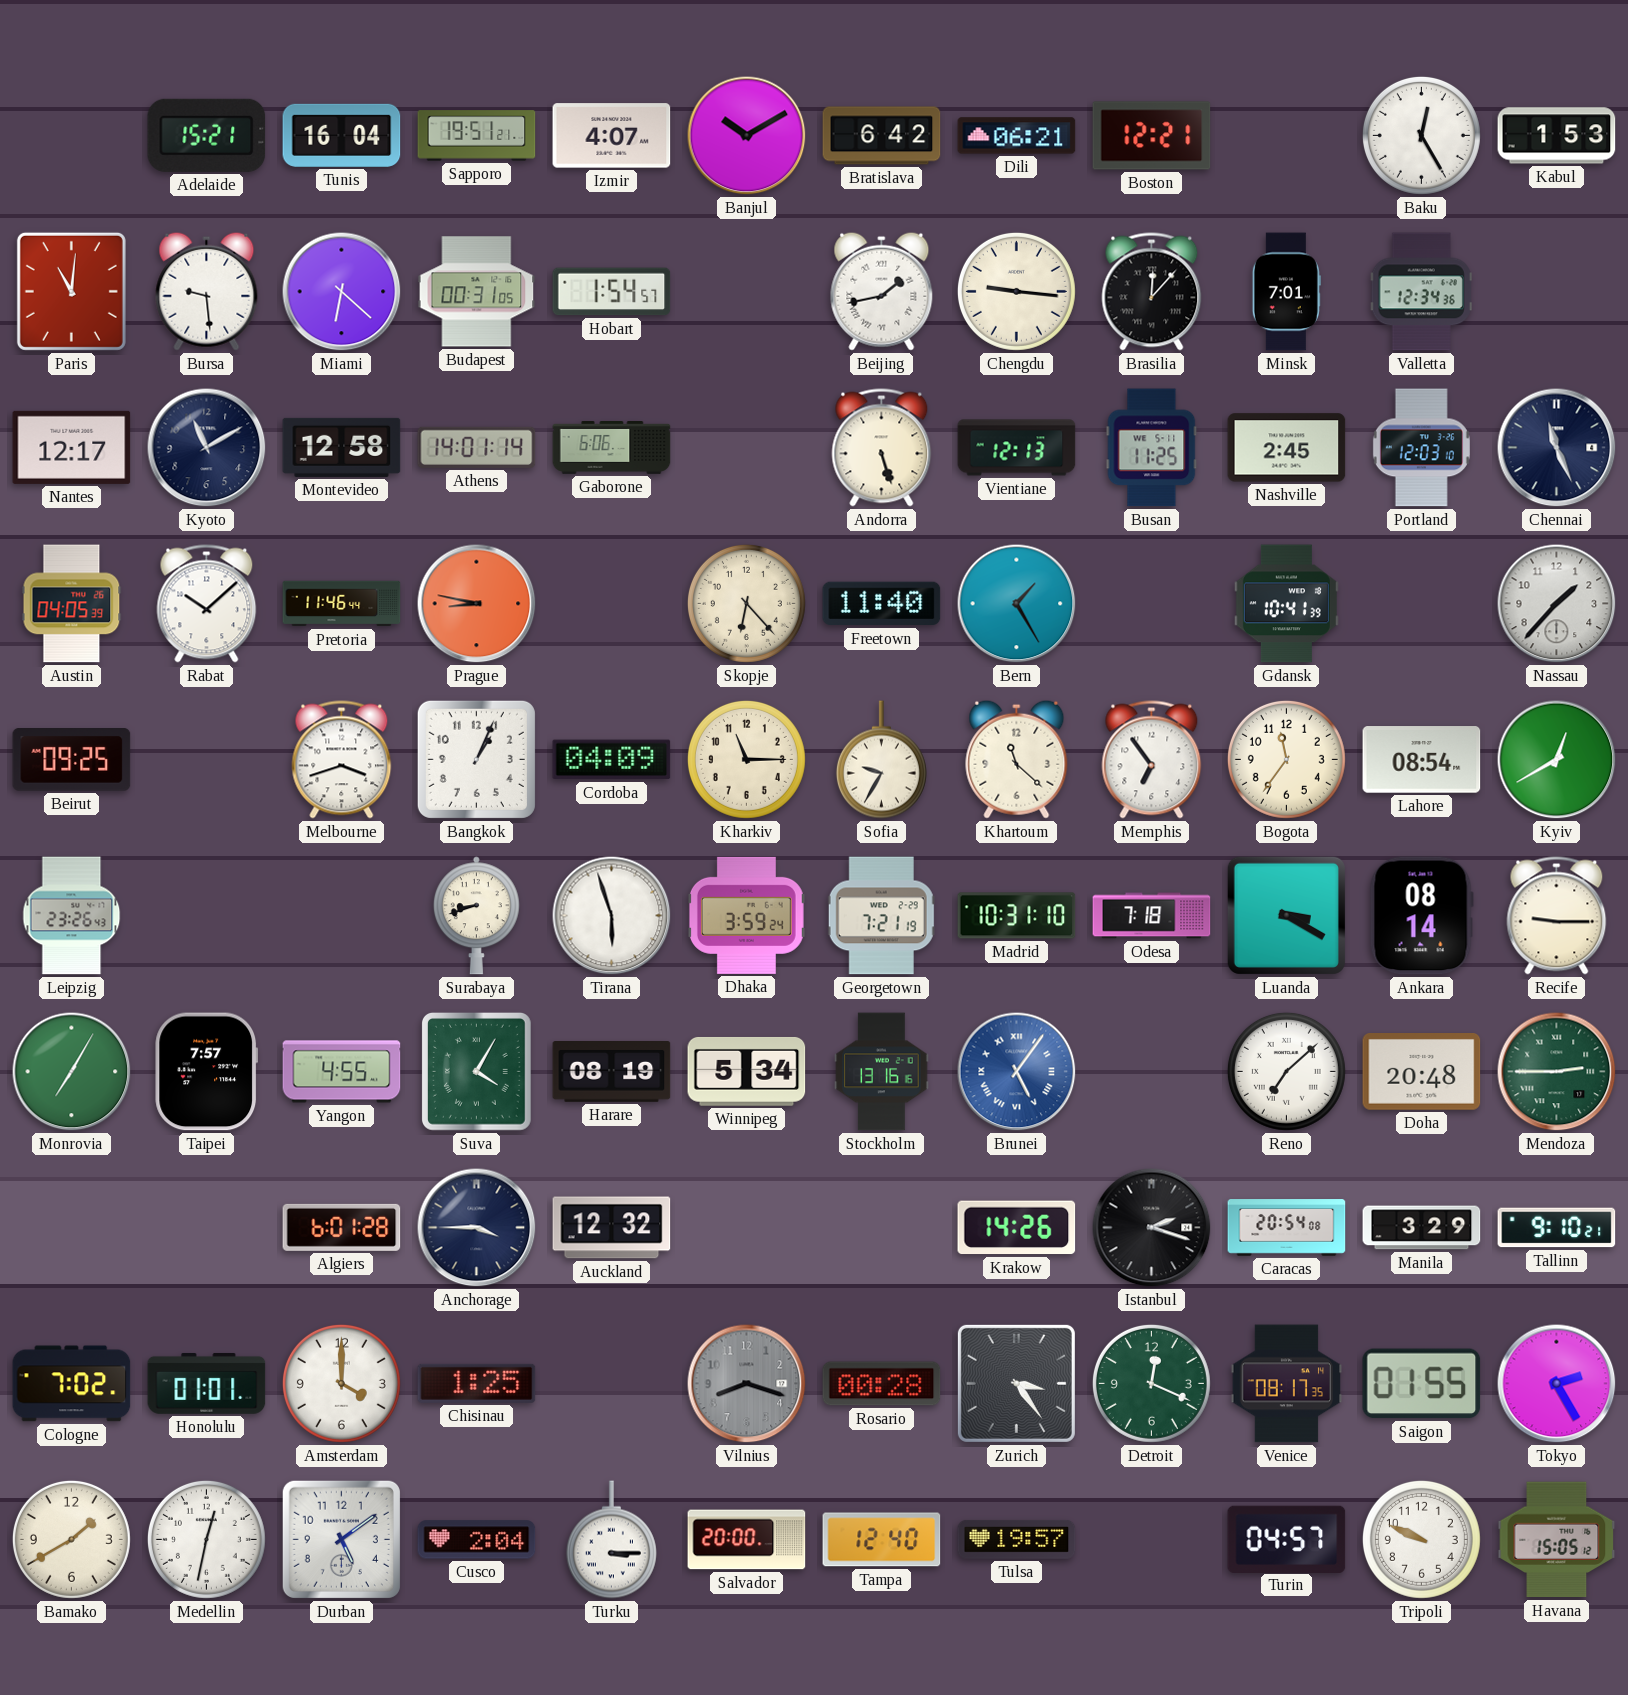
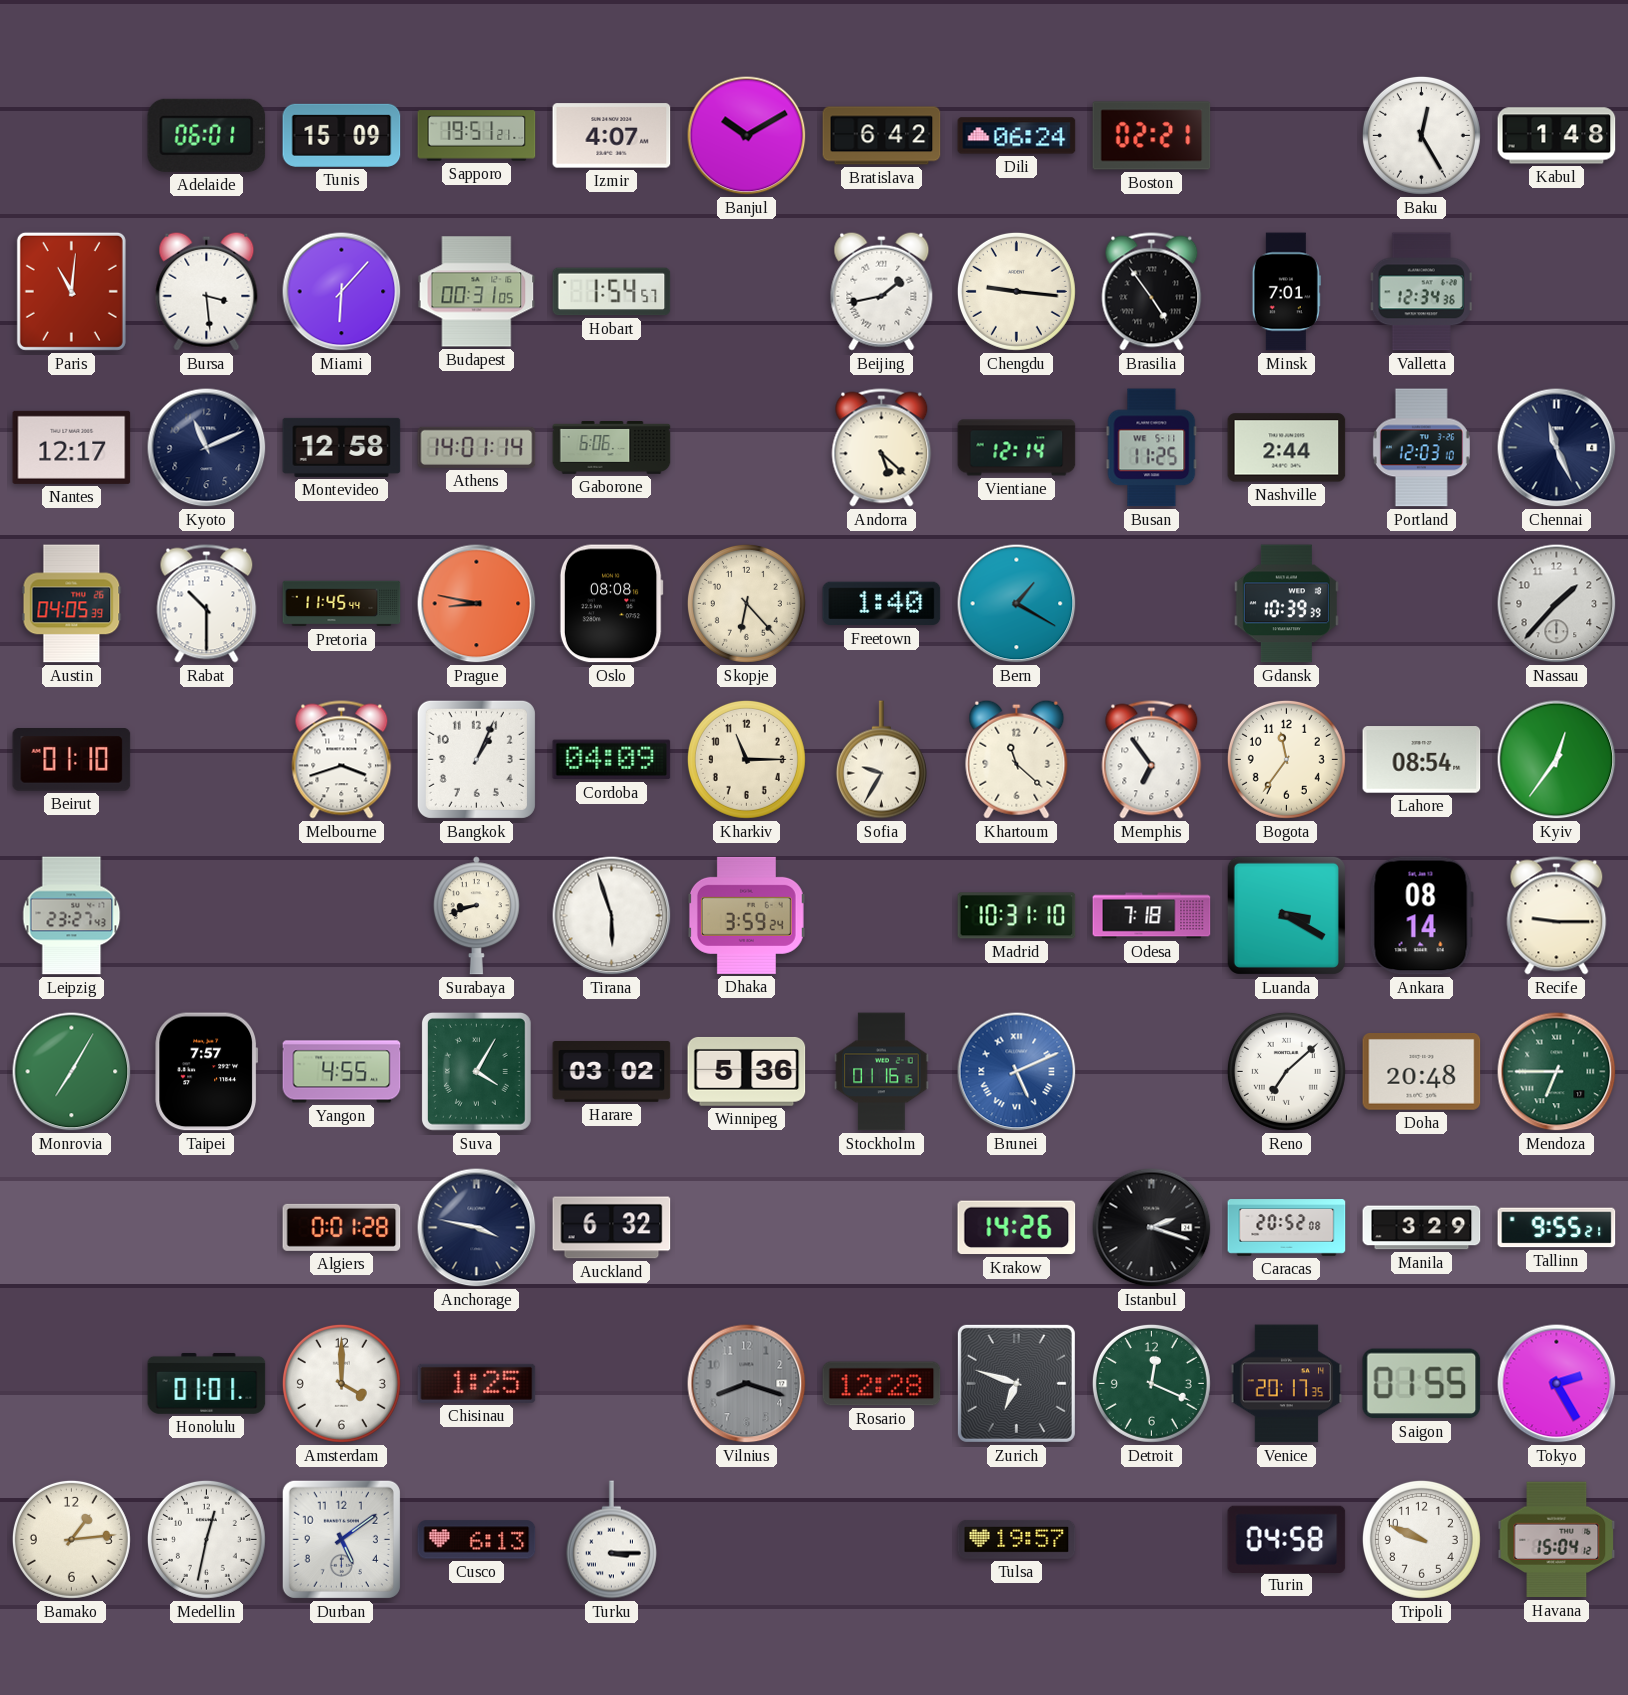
Adelaide: 15:21 -> 06:01
Tunis: 16:04 -> 15:09
Dili: 06:21 -> 06:24
Boston: 12:21 -> 02:21
Kabul: 1:53 -> 1:48
Bursa: 9:29 -> 3:29
Miami: 6:22 -> 6:07
Brasilia: 12:07 -> 4:54
Kyoto: 11:10 -> 11:11
Andorra: 5:27 -> 5:22
Vientiane: 12:13 -> 12:14
Nashville: 2:45 -> 2:44
Rabat: 10:08 -> 10:30
Pretoria: 11:46 -> 11:45
Oslo: none -> 08:08
Freetown: 11:40 -> 1:40
Bern: 1:25 -> 1:20
Gdansk: 10:41 -> 10:39
Beirut: 09:25 -> 01:10
Kyiv: 12:40 -> 12:36
Leipzig: 23:26 -> 23:27
Georgetown: 7:21 -> none
Harare: 08:19 -> 03:02
Winnipeg: 5:34 -> 5:36
Stockholm: 13:16 -> 01:16
Brunei: 5:06 -> 5:11
Mendoza: 2:45 -> 6:45
Algiers: 6:01 -> 0:01
Anchorage: 3:45 -> 3:47
Auckland: 12:32 -> 6:32
Caracas: 20:54 -> 20:52
Tallinn: 9:10 -> 9:55
Cologne: 7:02 -> none
Rosario: 00:28 -> 12:28
Zurich: 3:24 -> 6:48
Venice: 08:17 -> 20:17
Bamako: 1:40 -> 1:14
Cusco: 2:04 -> 6:13
Salvador: 20:00 -> none
Tampa: 12:40 -> none
Turin: 04:57 -> 04:58
Havana: 15:05 -> 15:04
